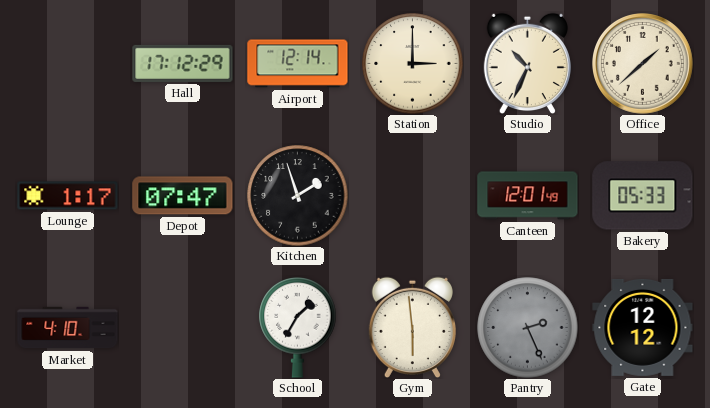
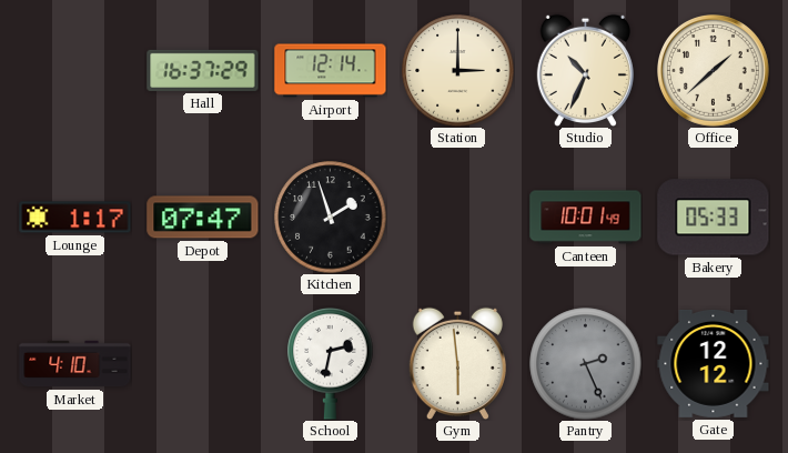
Hall: 17:12 -> 16:37
Canteen: 12:01 -> 10:01
School: 1:35 -> 2:32
